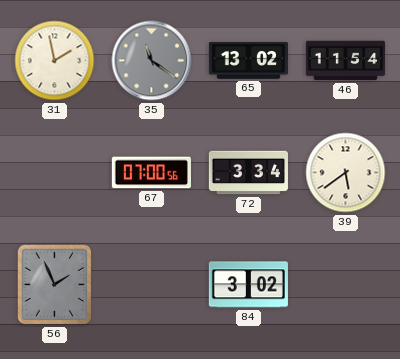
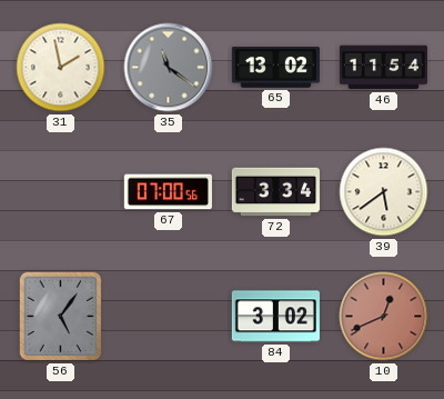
56: 1:56 -> 5:06
10: none -> 12:41
